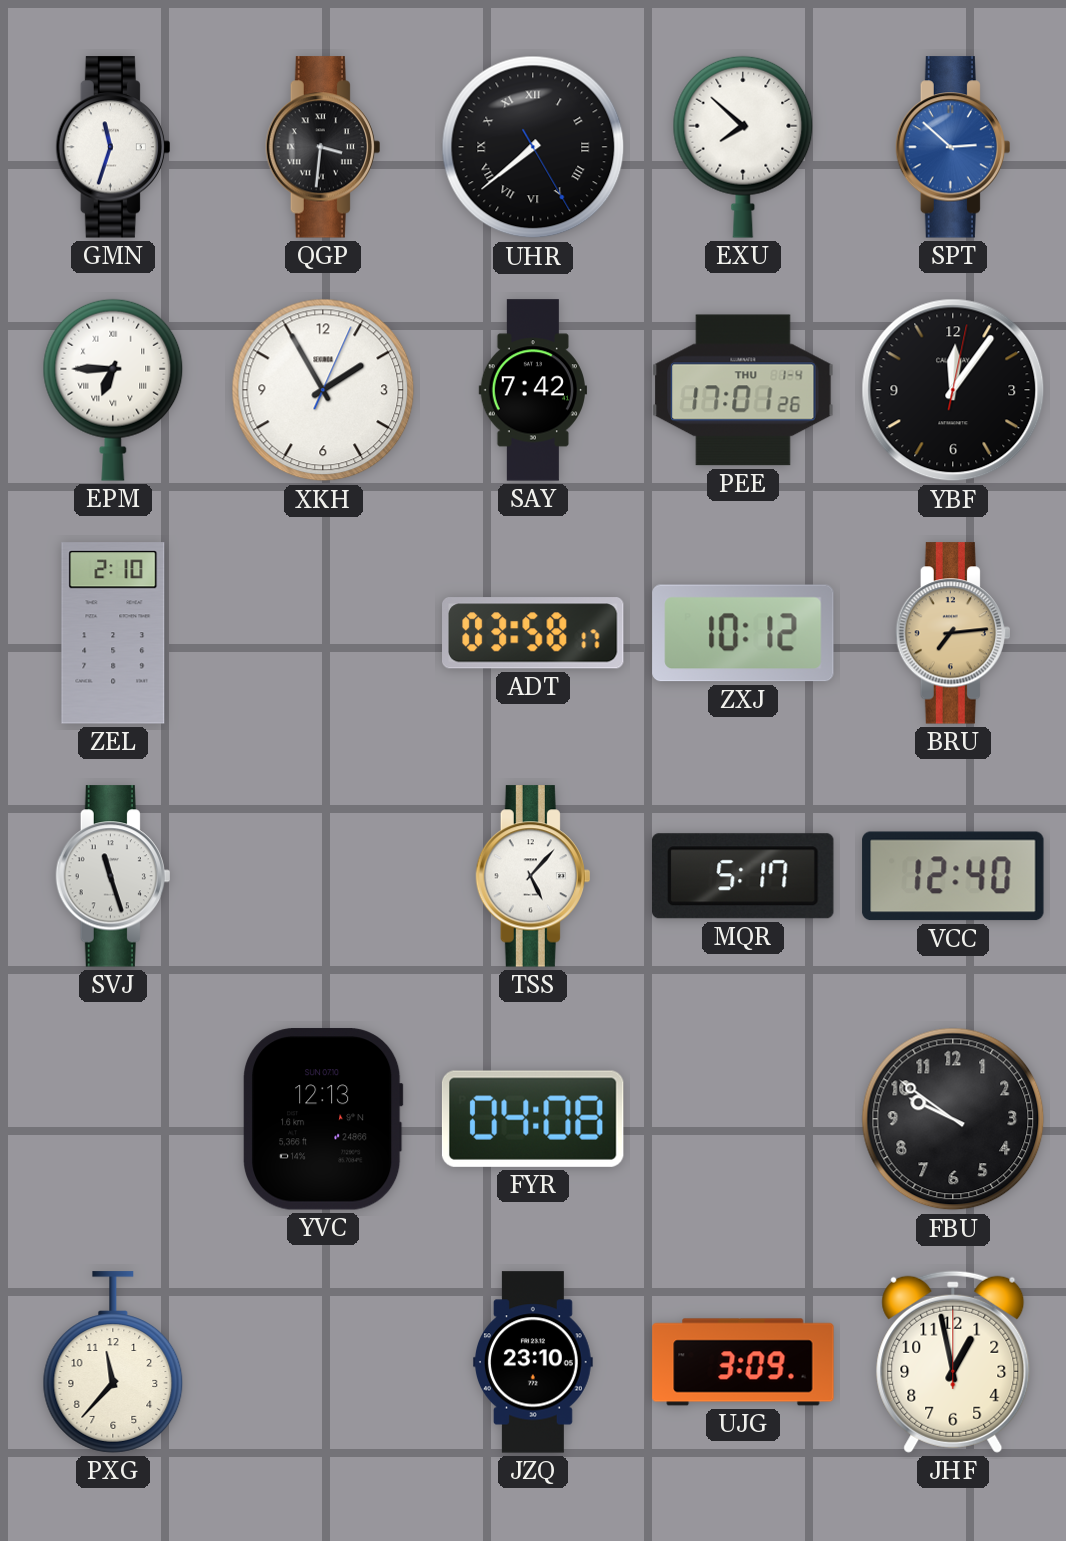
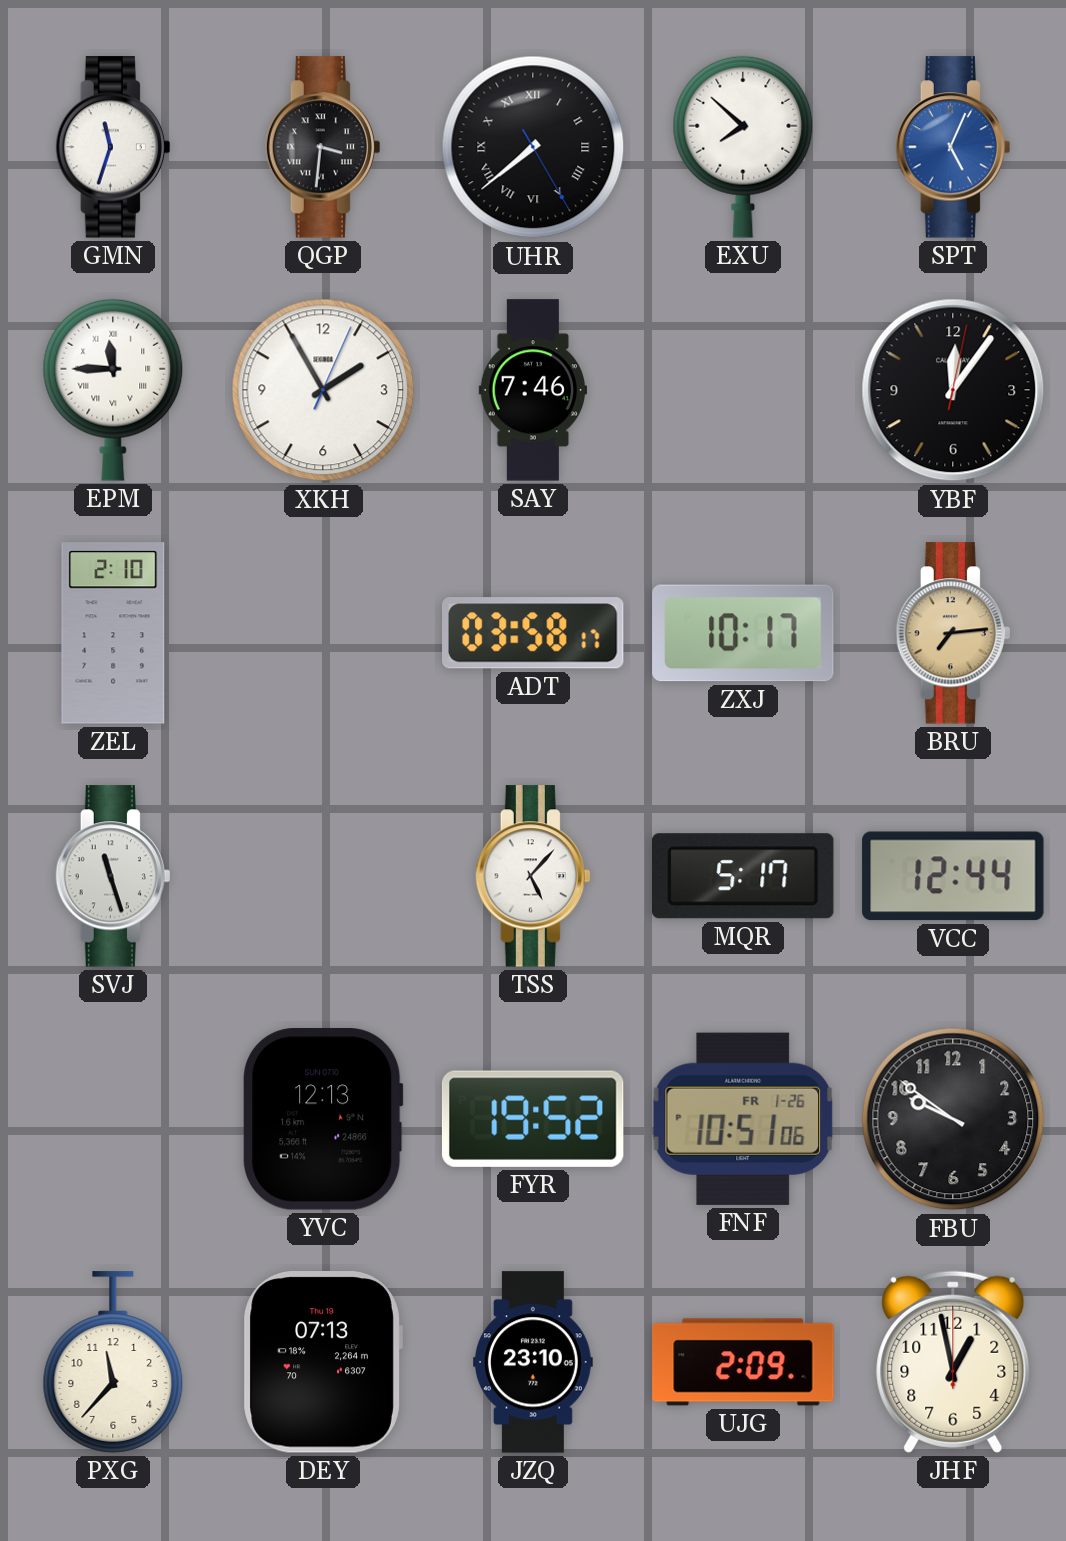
SPT: 2:52 -> 5:04
EPM: 6:45 -> 11:45
SAY: 7:42 -> 7:46
PEE: 17:01 -> none
ZXJ: 10:12 -> 10:17
VCC: 12:40 -> 12:44
FYR: 04:08 -> 19:52
FNF: none -> 10:51
DEY: none -> 07:13
UJG: 3:09 -> 2:09
